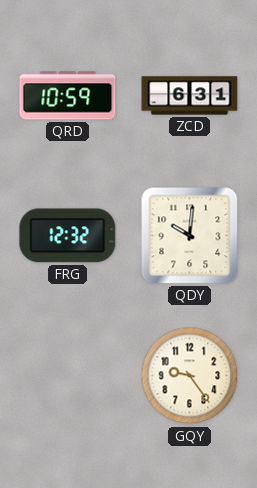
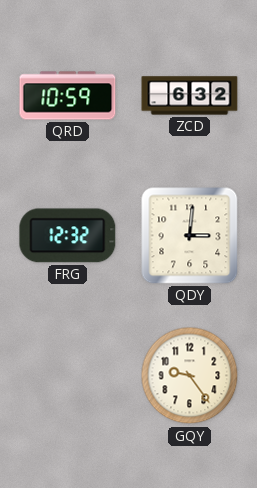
ZCD: 6:31 -> 6:32
QDY: 10:01 -> 3:01
